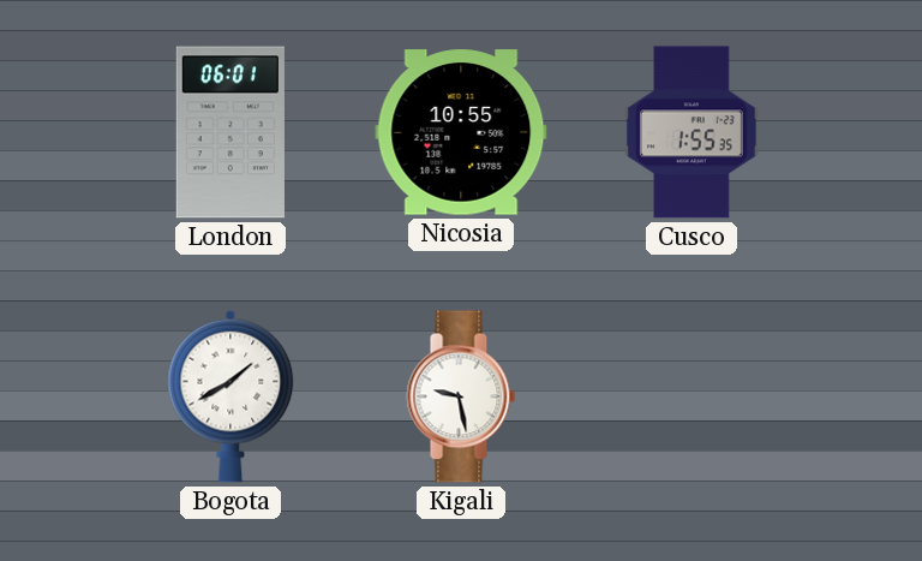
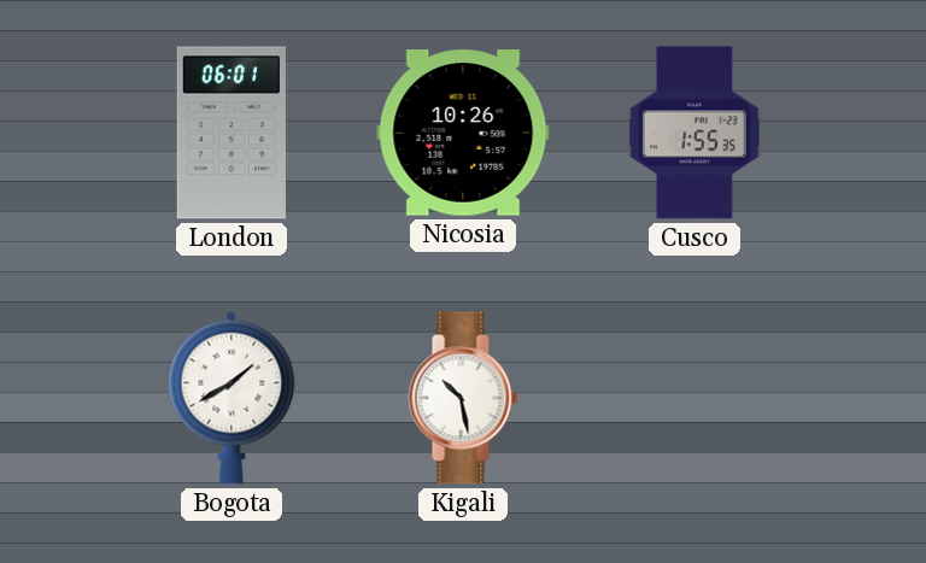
Nicosia: 10:55 -> 10:26
Kigali: 9:28 -> 10:28
